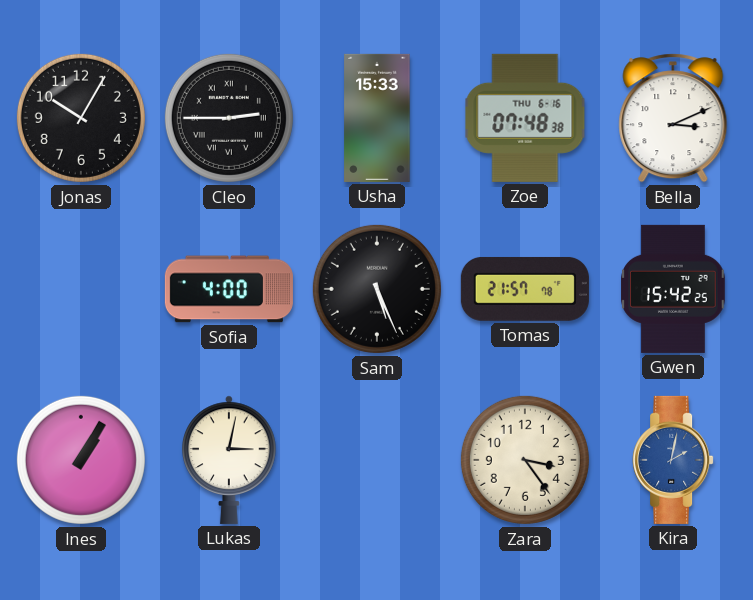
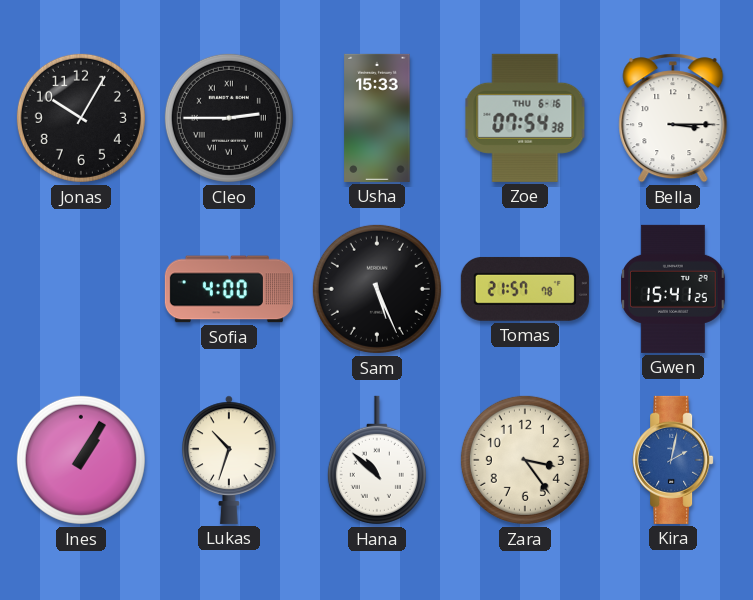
Zoe: 07:48 -> 07:54
Bella: 3:11 -> 3:15
Gwen: 15:42 -> 15:41
Lukas: 3:02 -> 10:33
Hana: none -> 10:52
